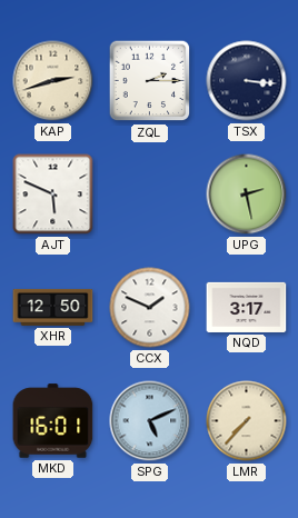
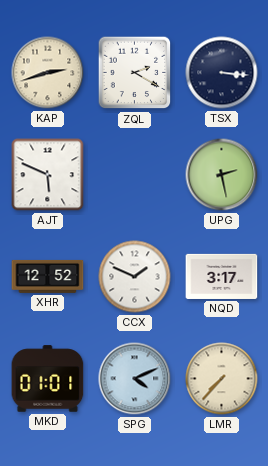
ZQL: 2:15 -> 2:20
XHR: 12:50 -> 12:52
MKD: 16:01 -> 01:01
SPG: 5:11 -> 4:11
